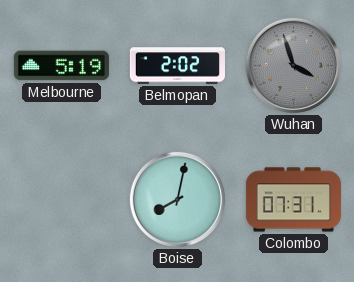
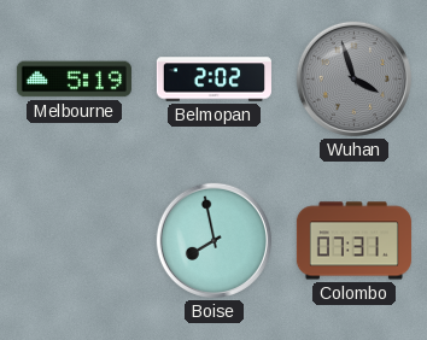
Boise: 8:02 -> 7:58
